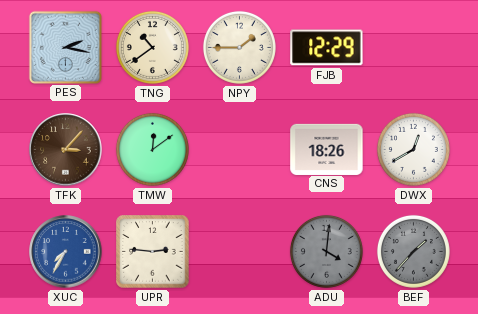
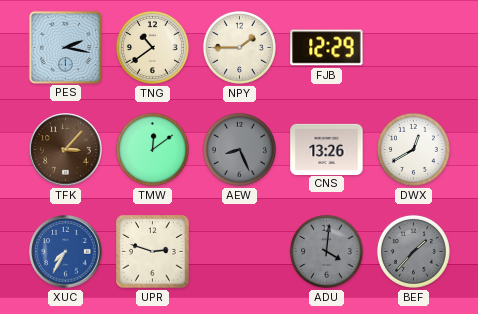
AEW: none -> 8:26
CNS: 18:26 -> 13:26
UPR: 2:46 -> 2:48
